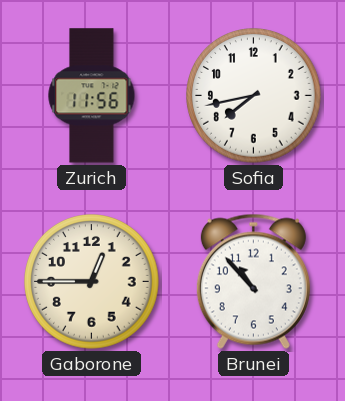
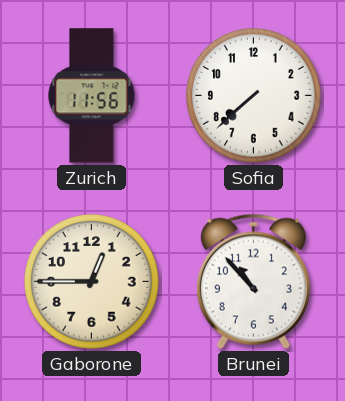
Sofia: 7:43 -> 7:38
